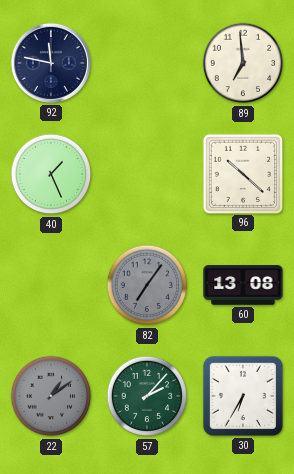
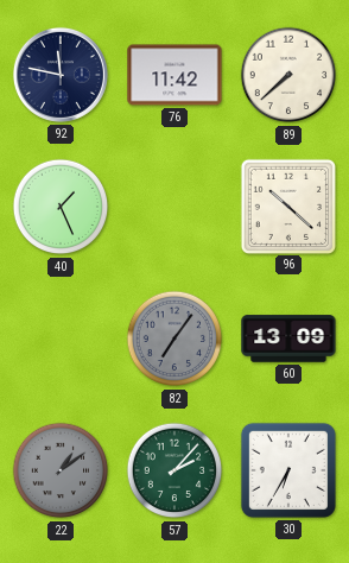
76: none -> 11:42
89: 6:59 -> 7:38
60: 13:08 -> 13:09
